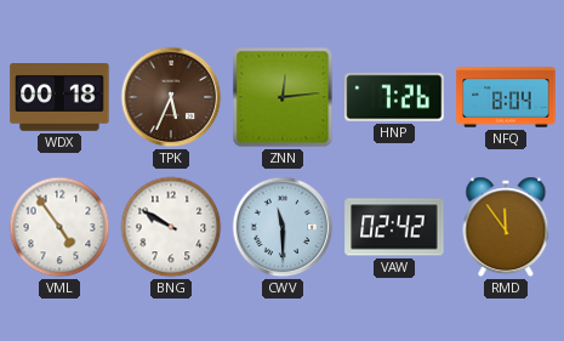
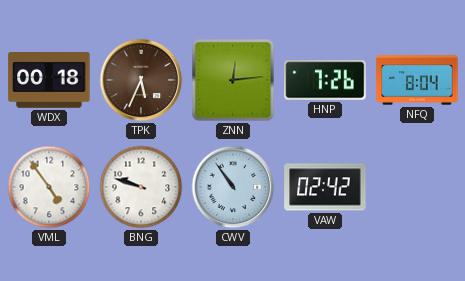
BNG: 9:50 -> 9:48
CWV: 11:30 -> 10:54
RMD: 11:54 -> none
